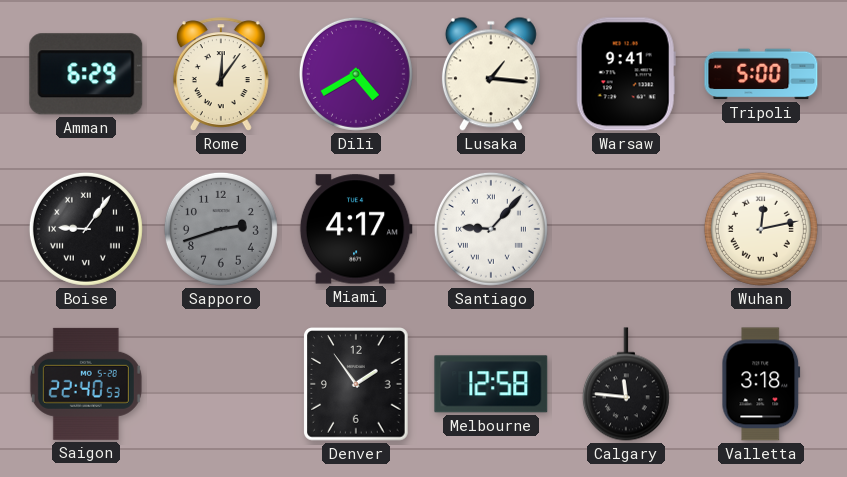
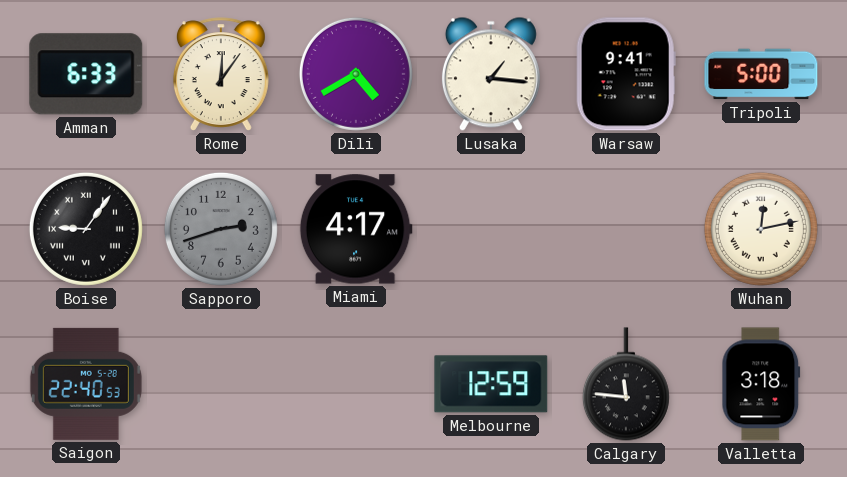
Amman: 6:29 -> 6:33
Santiago: 9:07 -> none
Denver: 1:54 -> none
Melbourne: 12:58 -> 12:59
